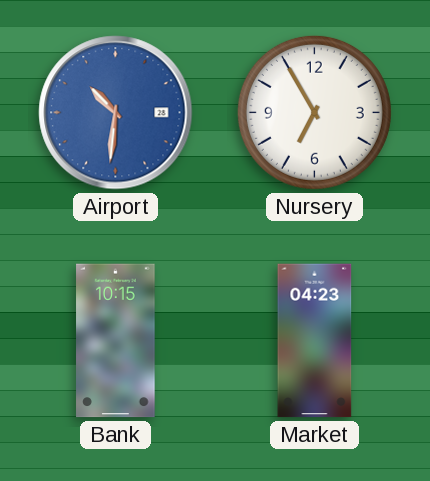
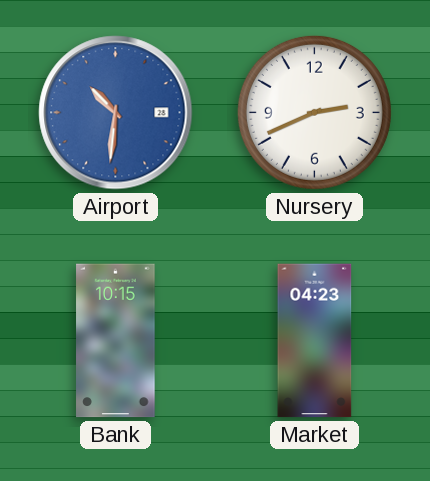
Nursery: 6:55 -> 2:41
